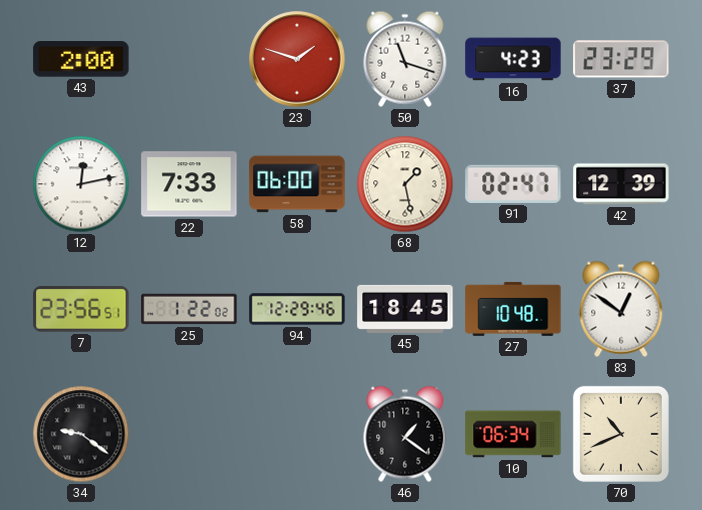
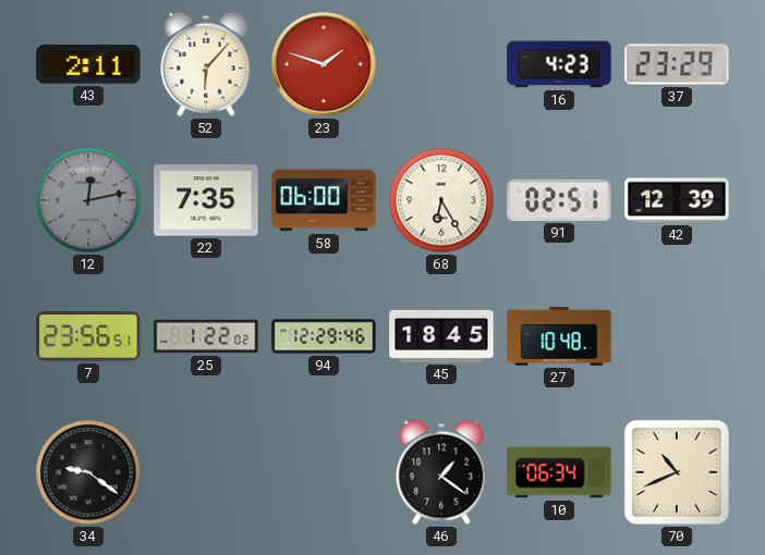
43: 2:00 -> 2:11
52: none -> 6:07
50: 11:18 -> none
12 dial: white -> grey
22: 7:33 -> 7:35
68: 1:28 -> 6:25
91: 02:47 -> 02:51
83: 12:51 -> none
